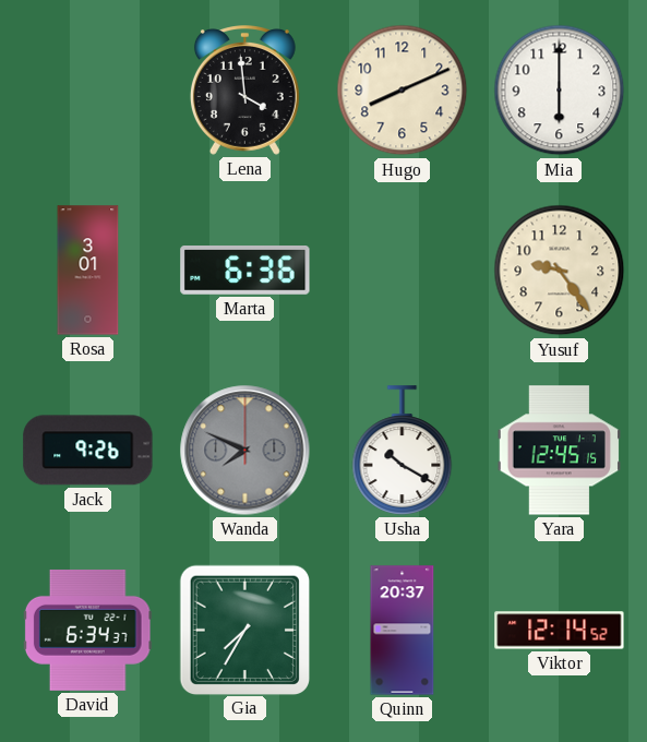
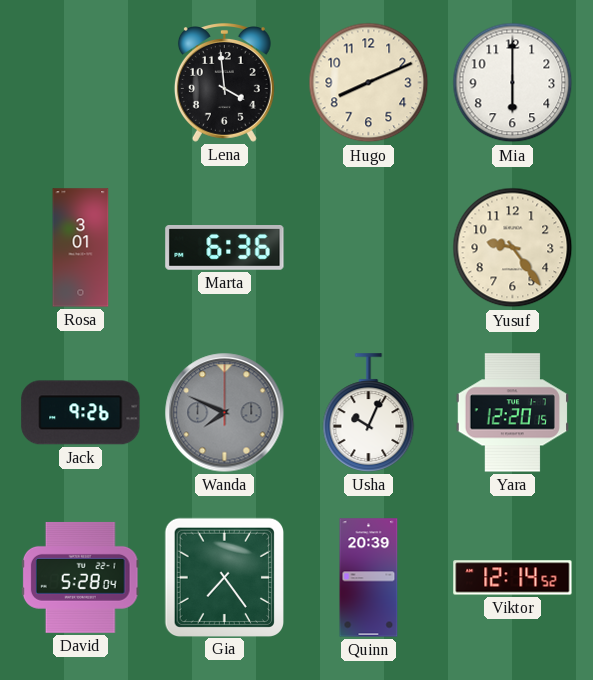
Usha: 10:20 -> 10:04
Yara: 12:45 -> 12:20
David: 6:34 -> 5:28
Gia: 7:35 -> 7:24
Quinn: 20:37 -> 20:39
